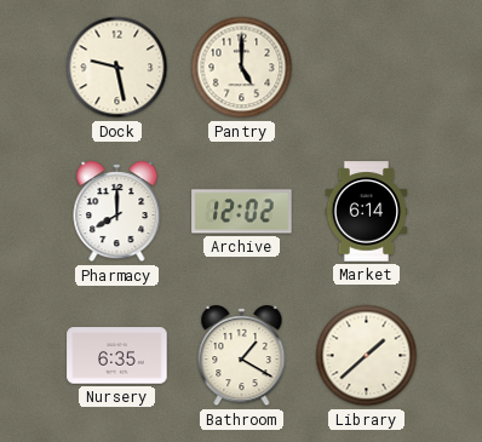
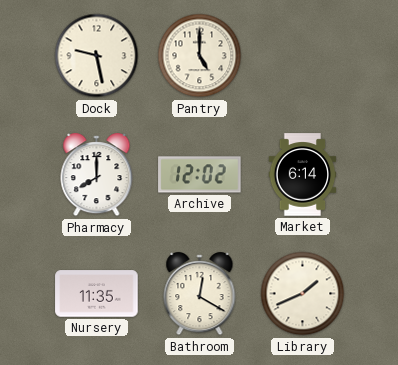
Nursery: 6:35 -> 11:35
Bathroom: 1:20 -> 12:20
Library: 1:38 -> 1:41
